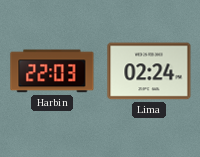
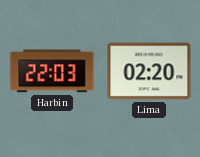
Lima: 02:24 -> 02:20
